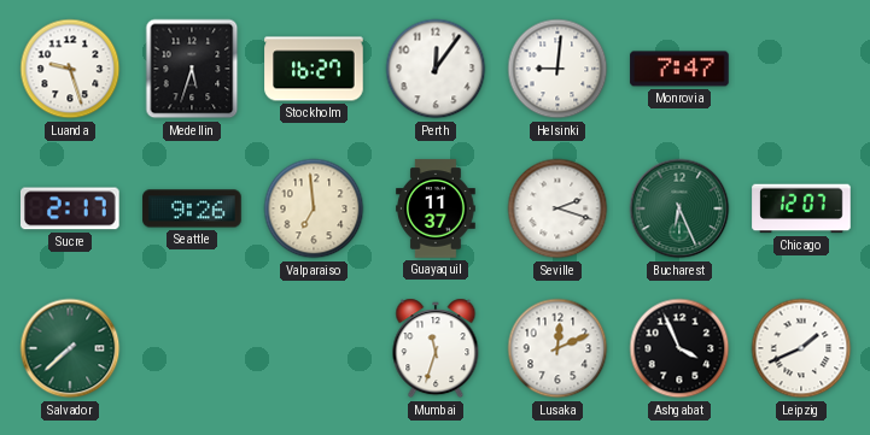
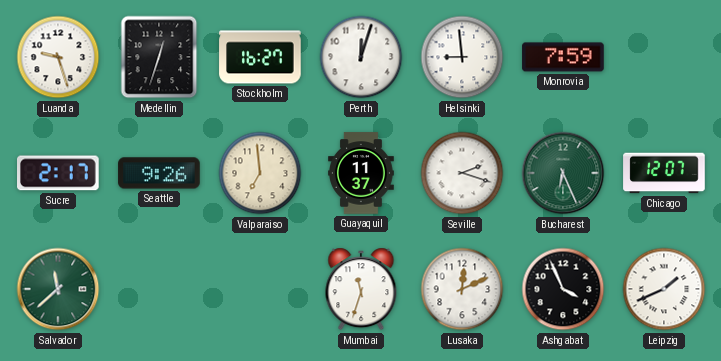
Medellin: 5:33 -> 12:33
Perth: 12:06 -> 12:03
Helsinki: 9:01 -> 8:59
Monrovia: 7:47 -> 7:59
Salvador: 7:38 -> 11:38
